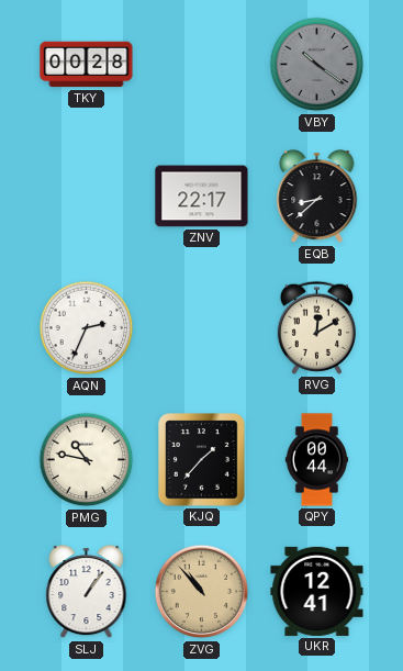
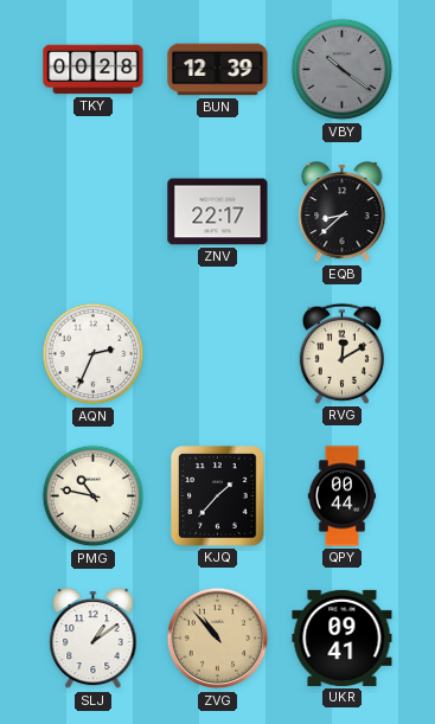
BUN: none -> 12:39
SLJ: 1:06 -> 1:09
UKR: 12:41 -> 09:41
